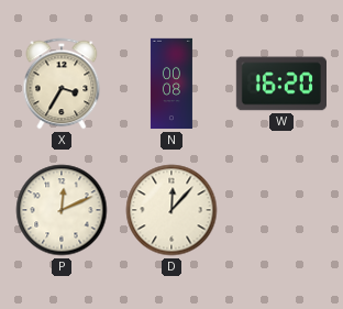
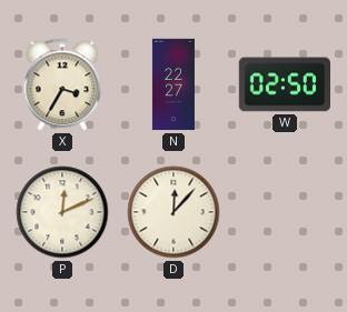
N: 00:08 -> 22:27
W: 16:20 -> 02:50
